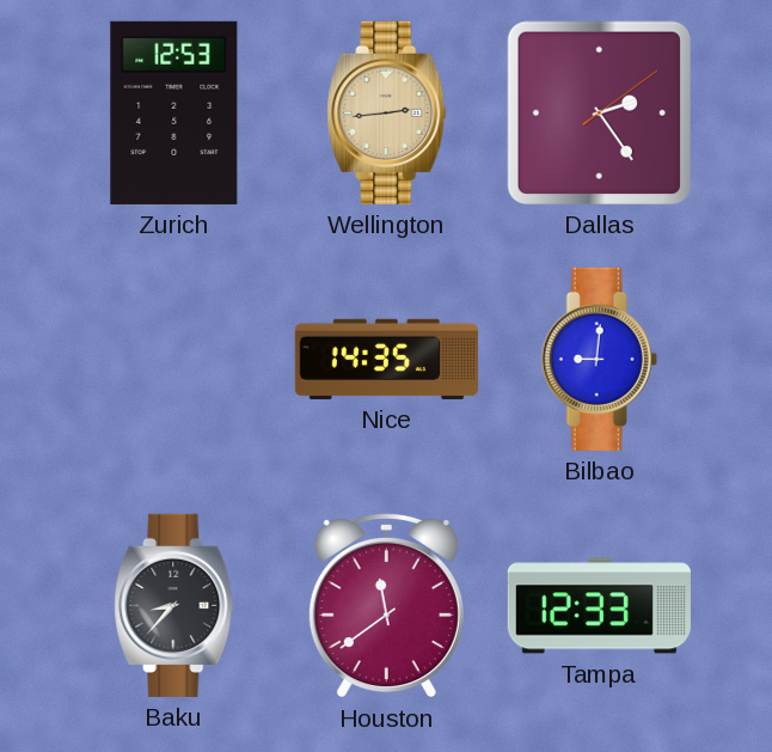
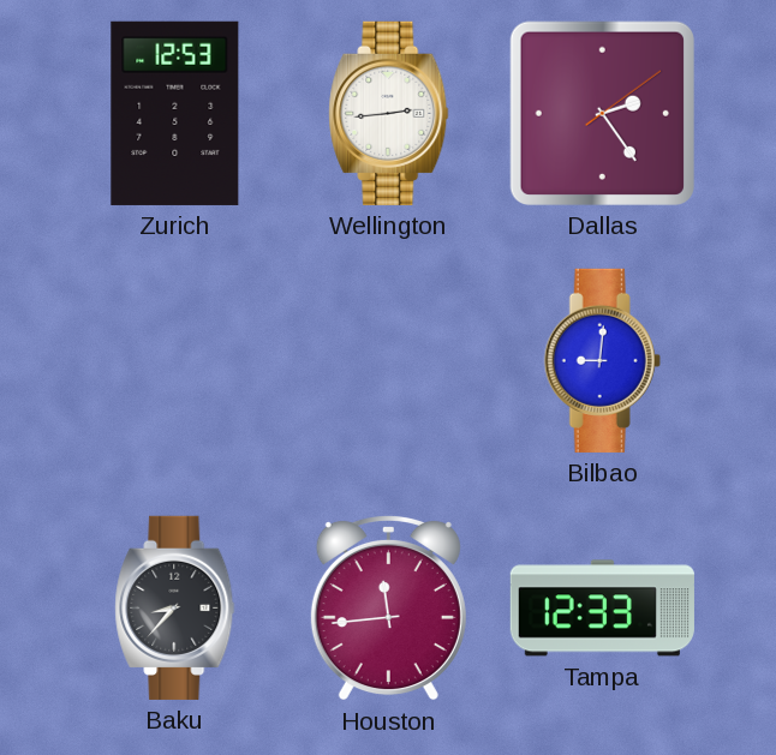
Wellington dial: champagne -> white
Nice: 14:35 -> none
Houston: 11:39 -> 11:44
